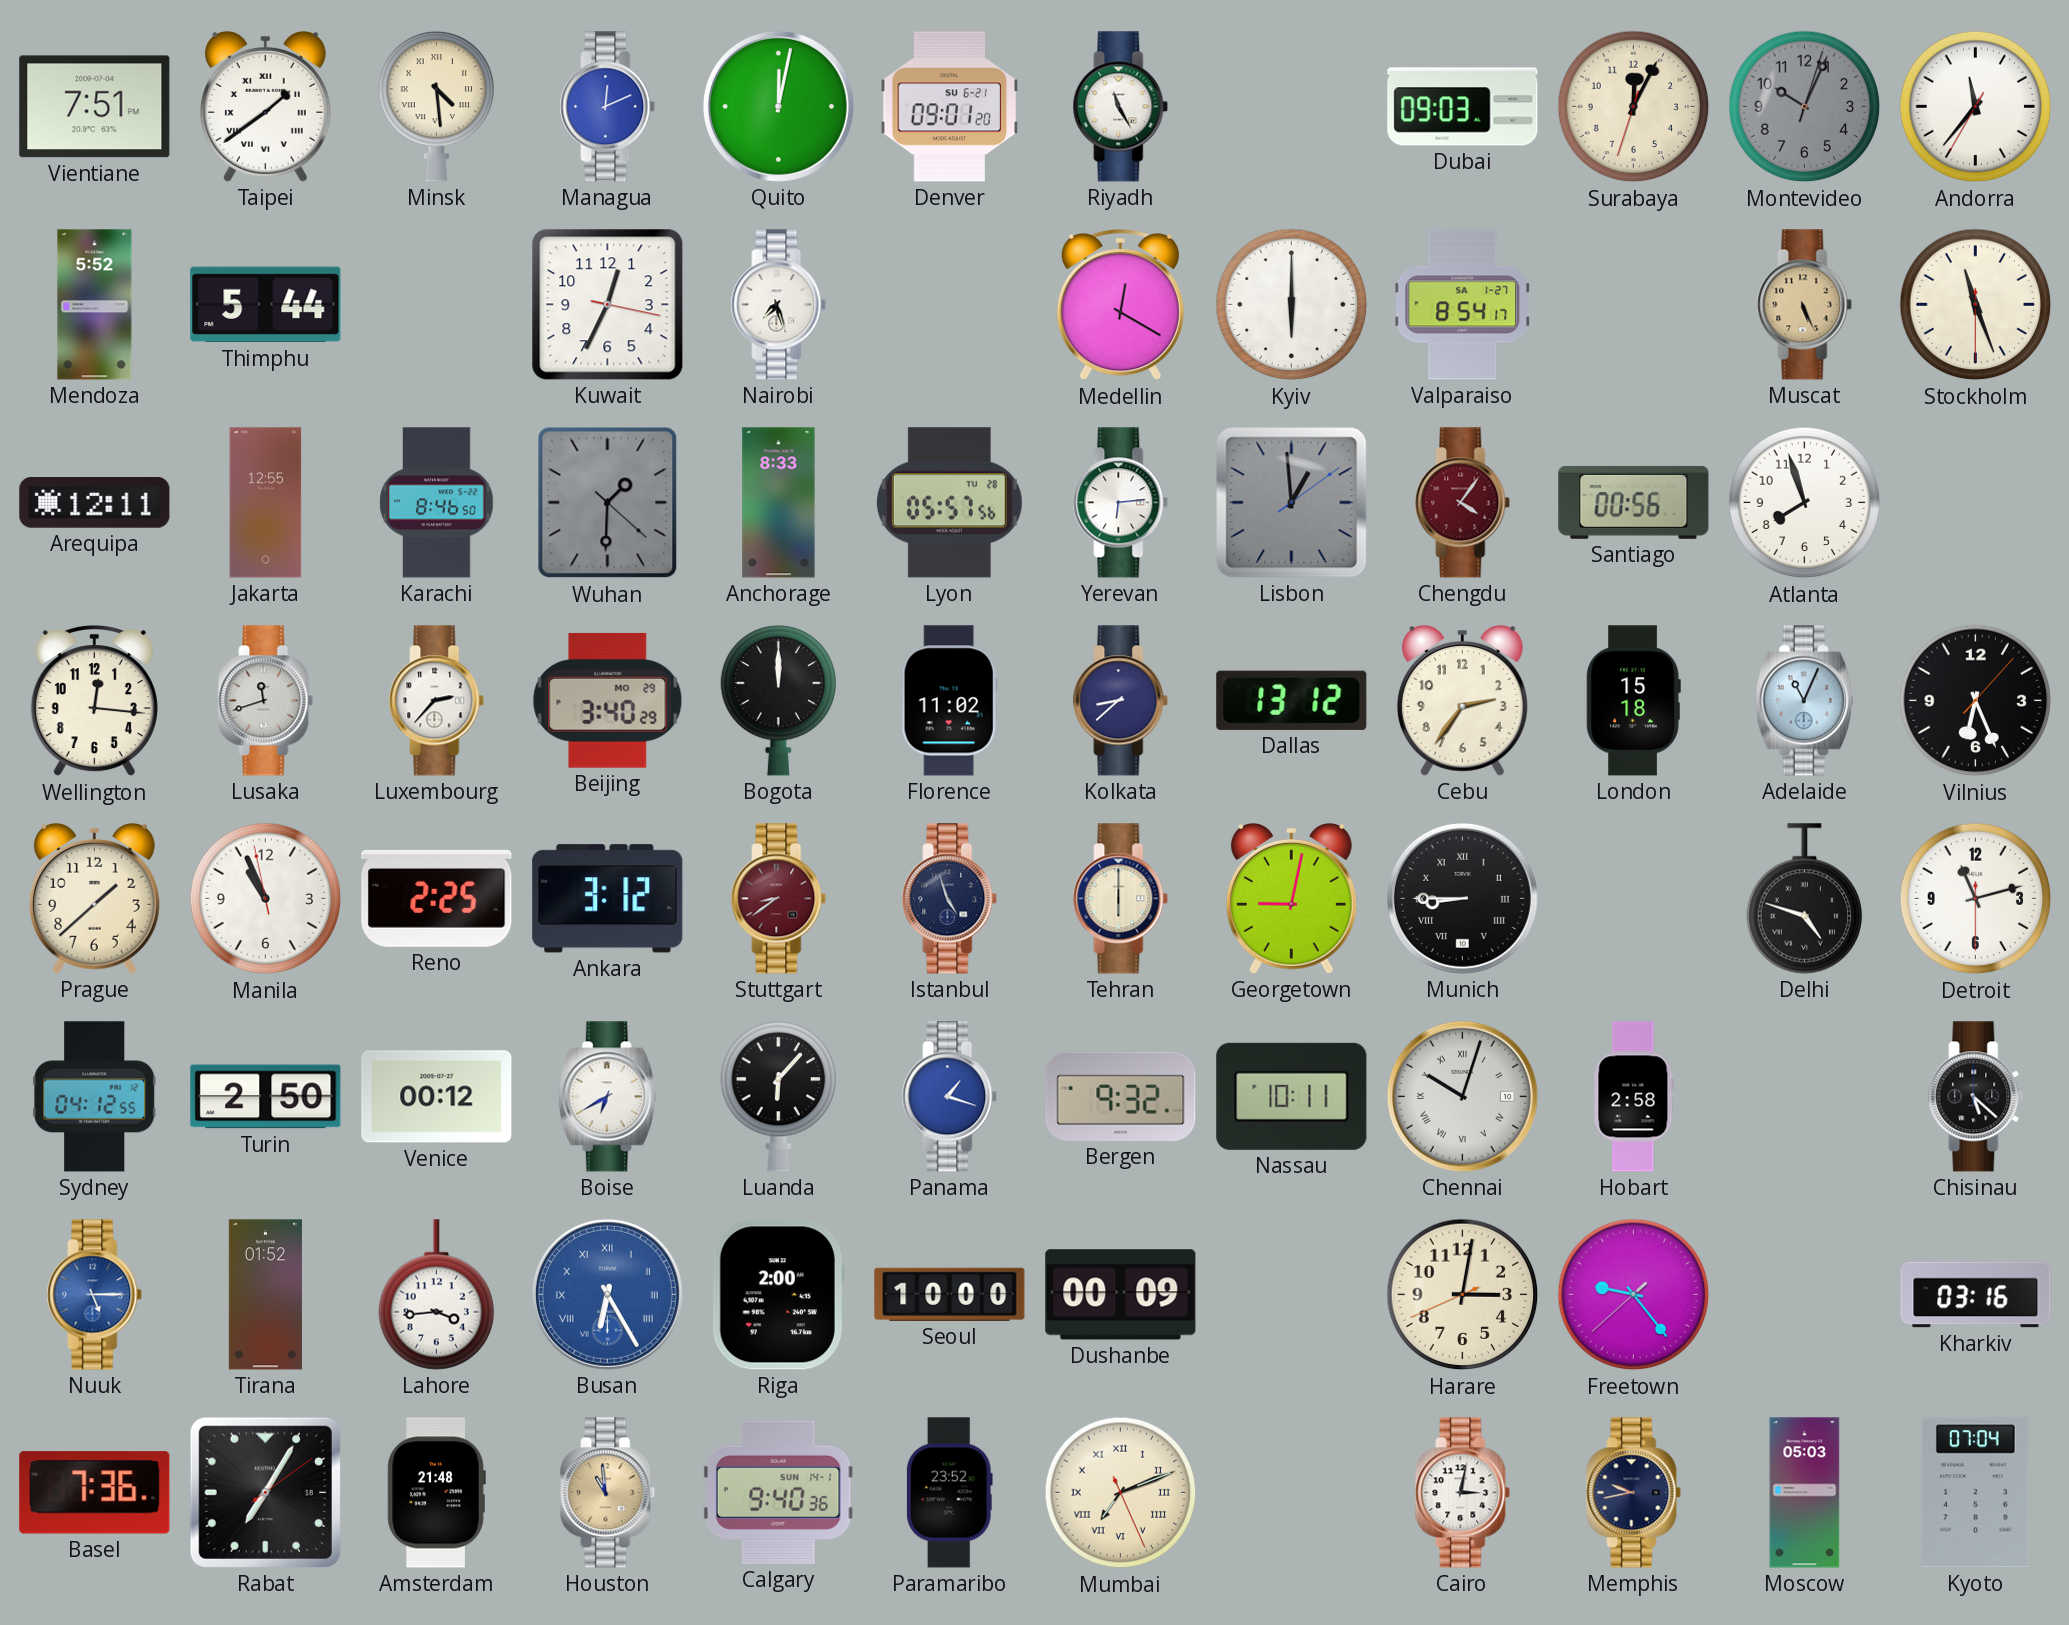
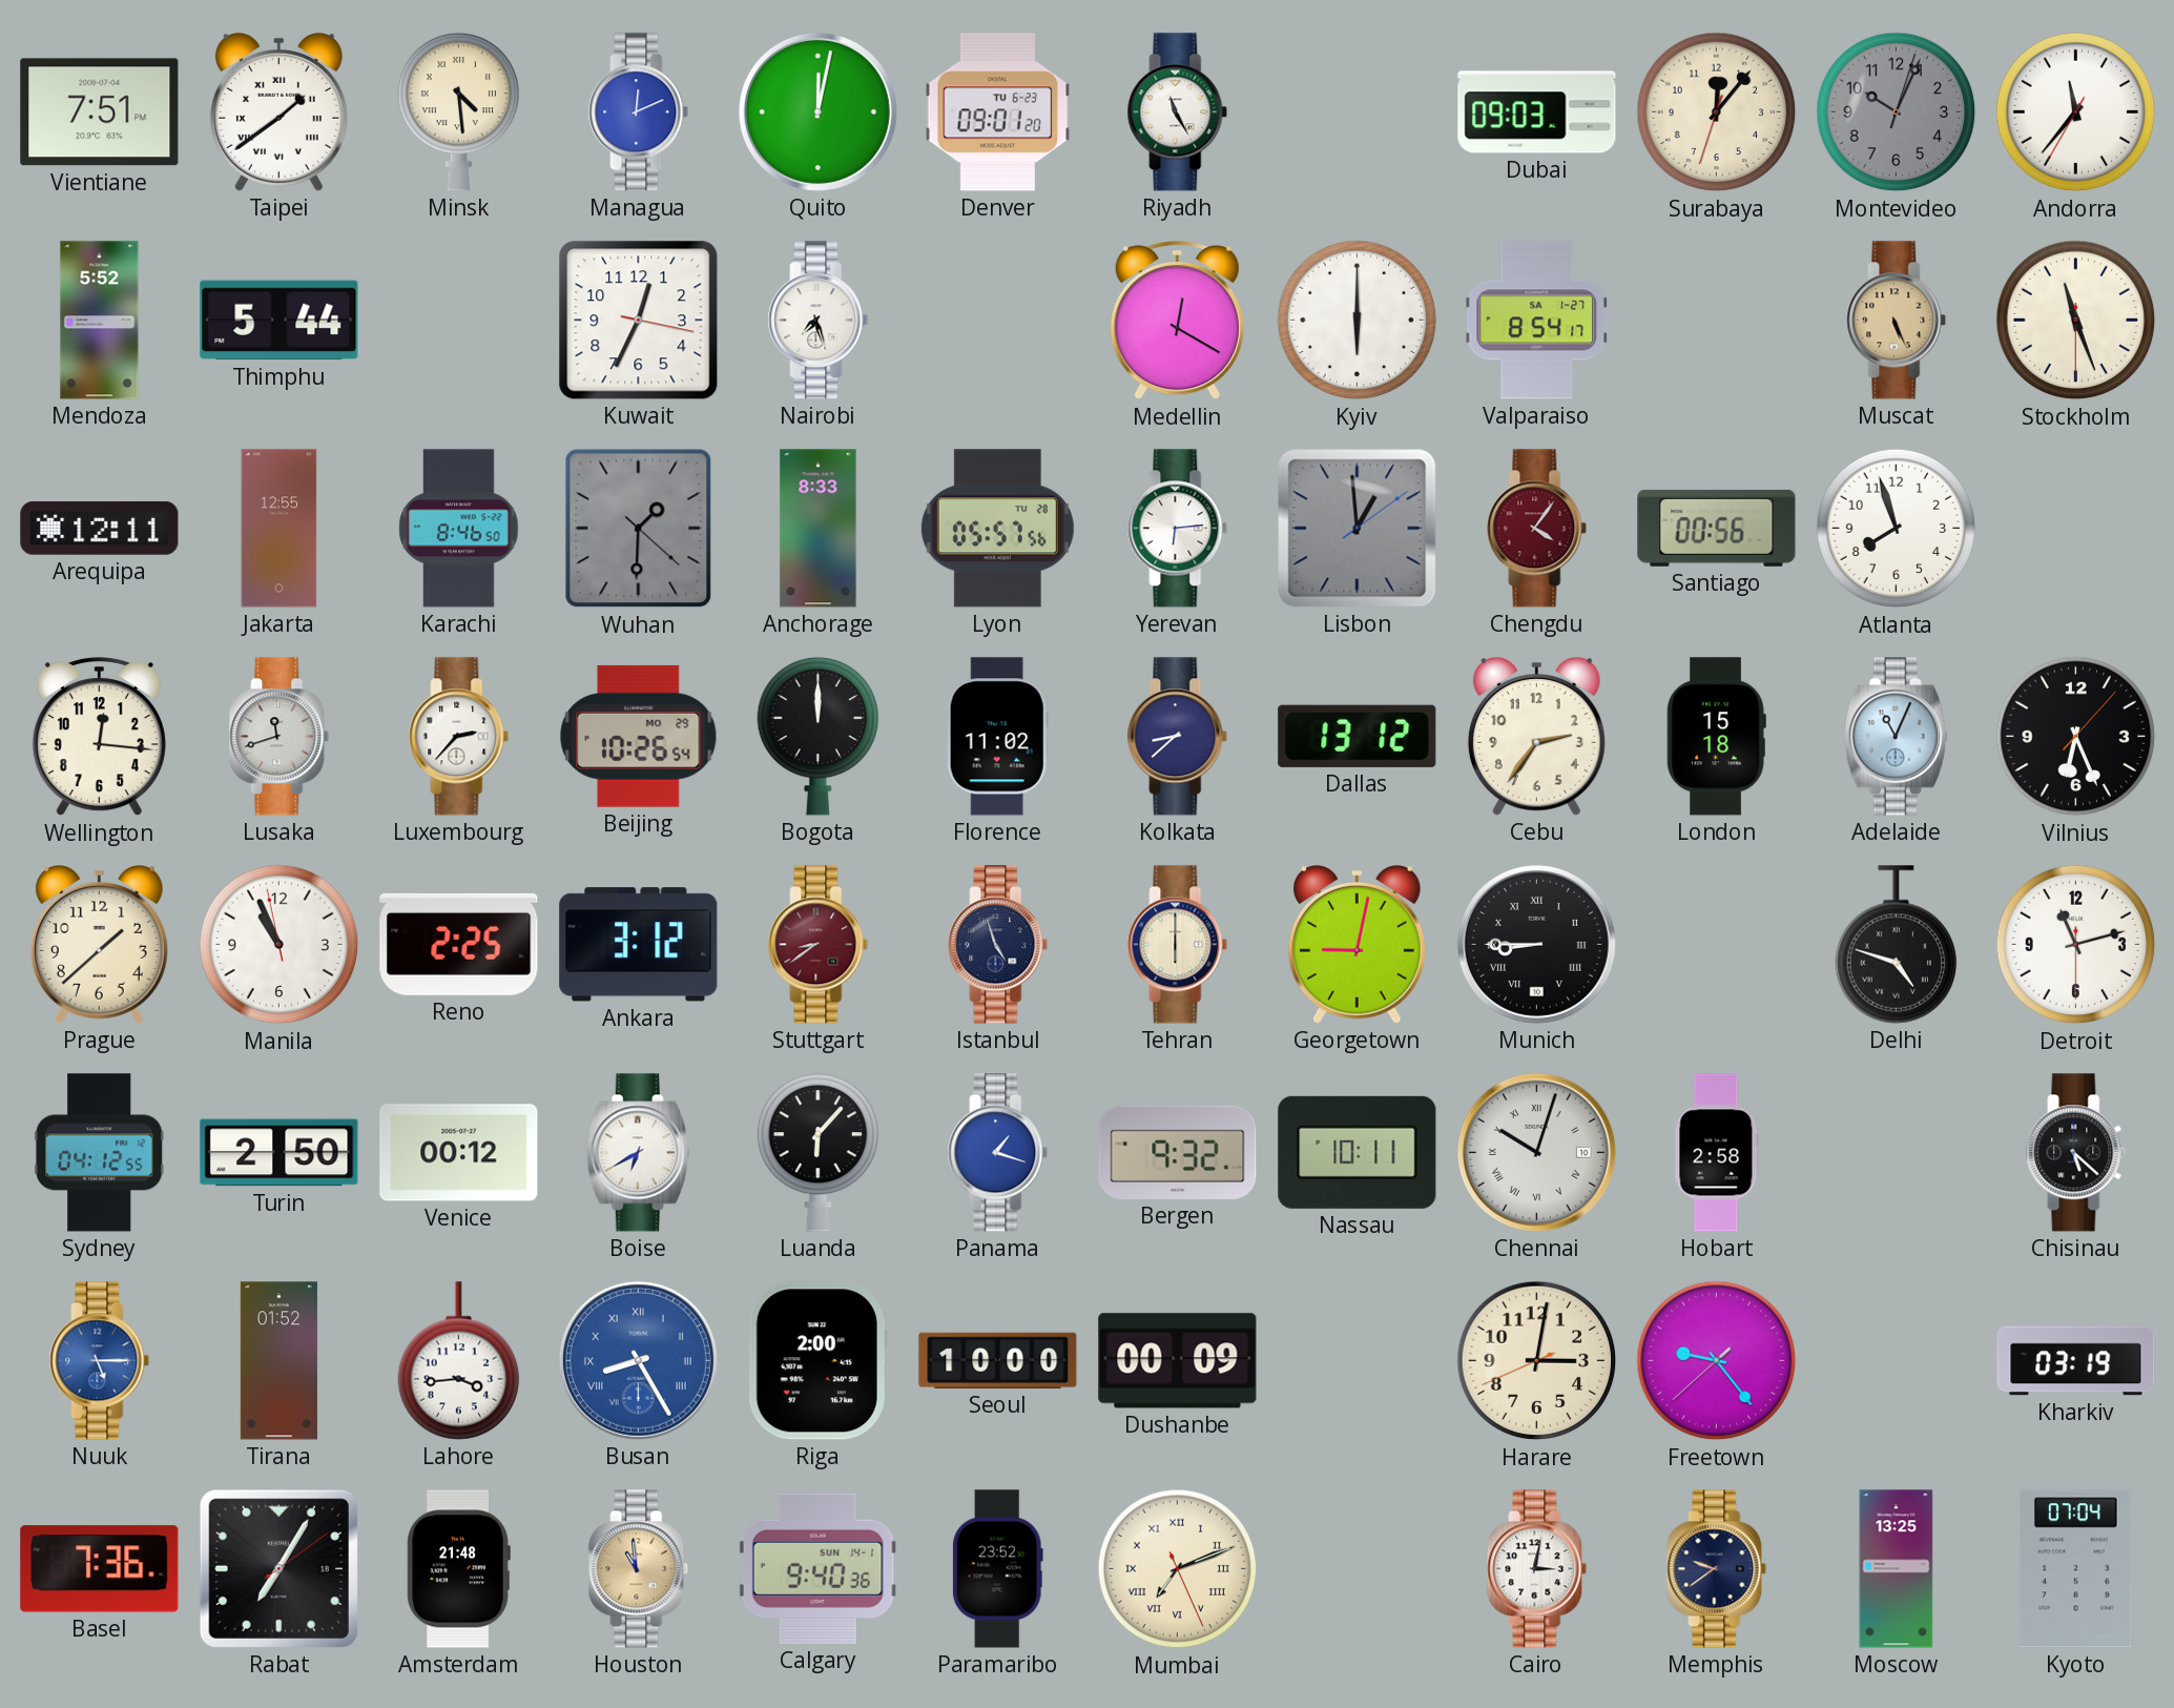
Denver date: SU 6-21 -> TU 6-23
Surabaya: 12:04 -> 12:06
Beijing: 3:40 -> 10:26
Busan: 6:25 -> 8:25
Kharkiv: 03:16 -> 03:19
Memphis: 9:43 -> 9:39
Moscow: 05:03 -> 13:25
